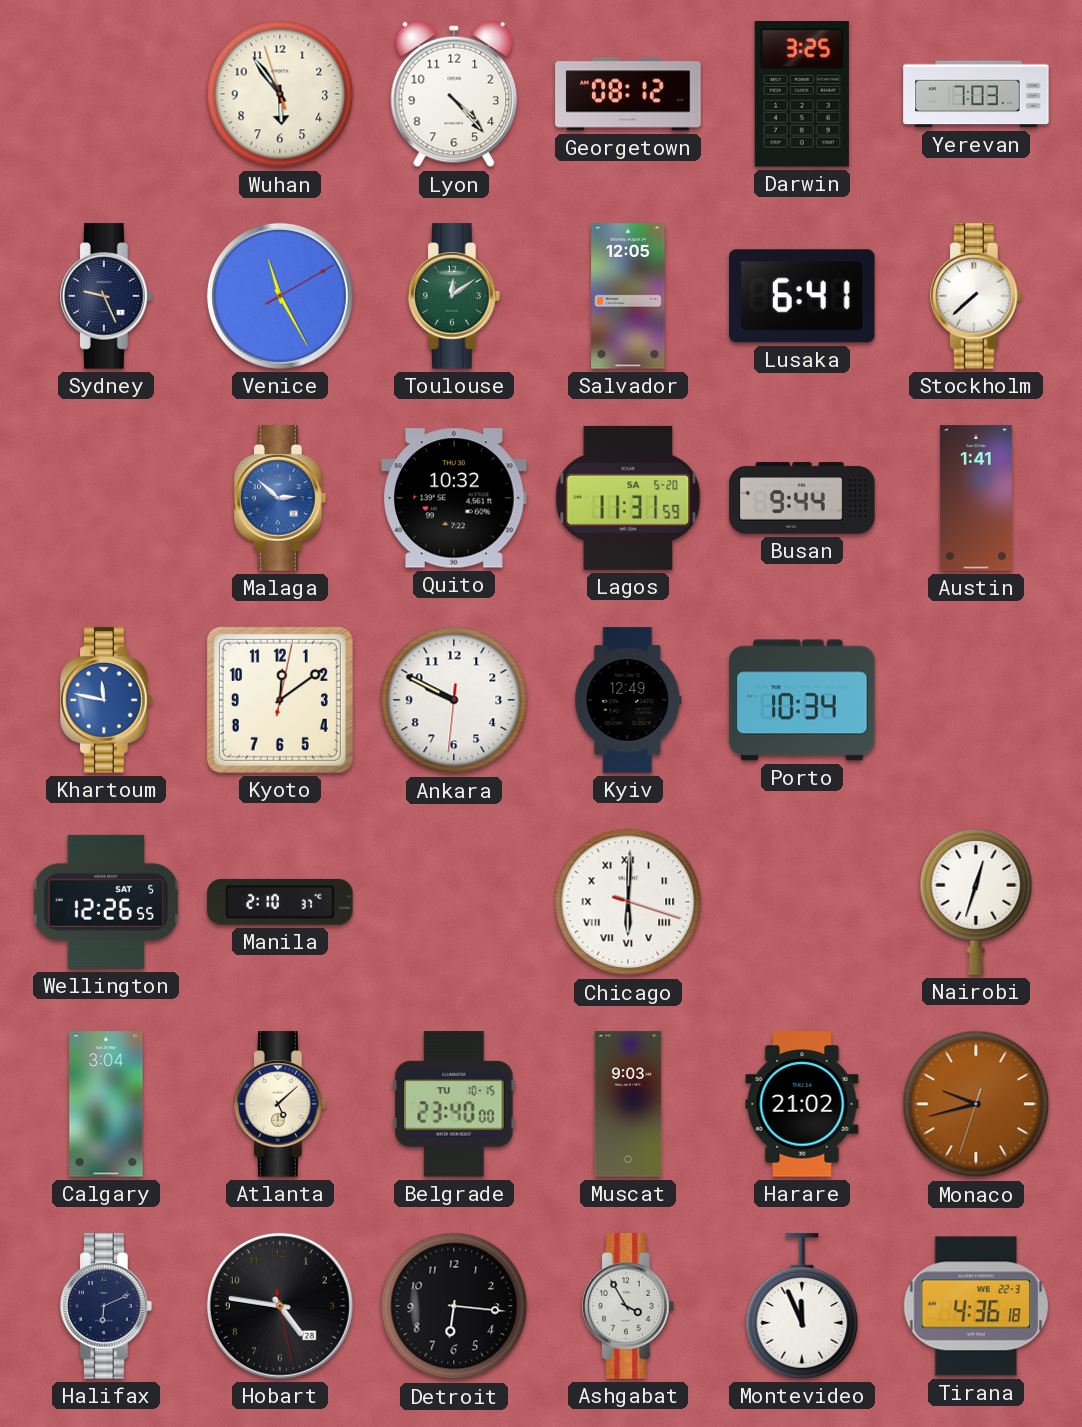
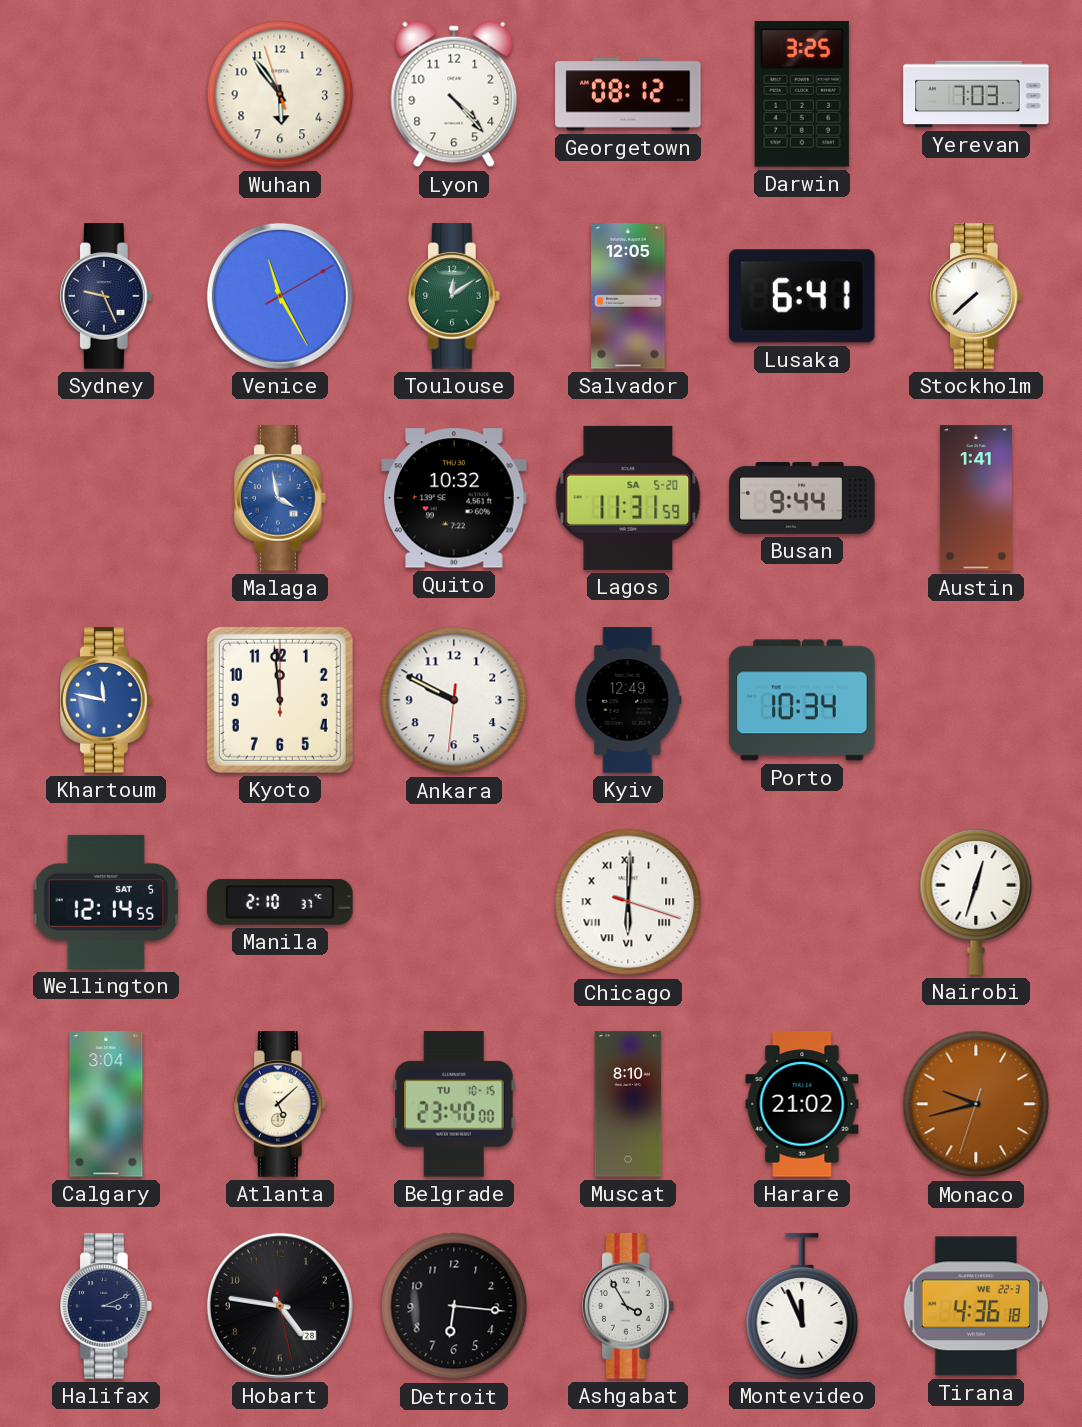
Malaga: 2:52 -> 3:58
Kyoto: 12:09 -> 11:59
Wellington: 12:26 -> 12:14
Muscat: 9:03 -> 8:10
Halifax: 6:11 -> 3:11
